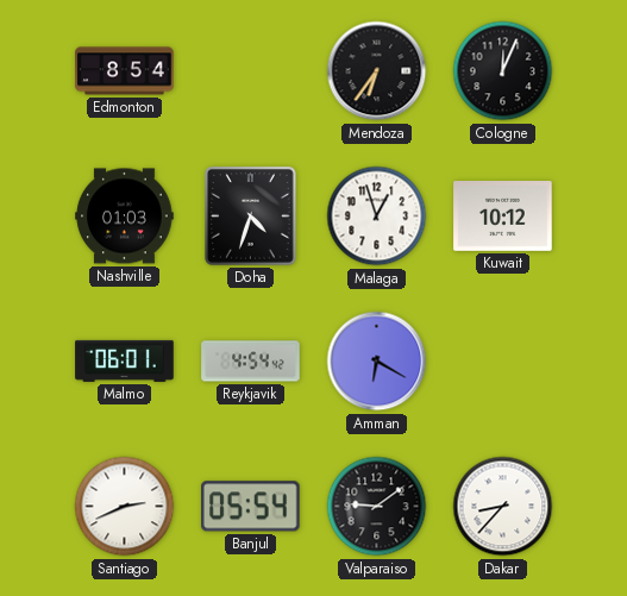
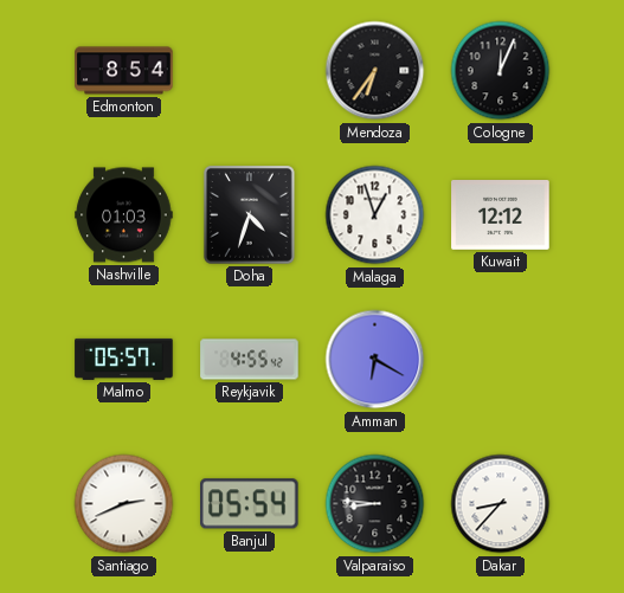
Kuwait: 10:12 -> 12:12
Malmo: 06:01 -> 05:57
Reykjavik: 4:54 -> 4:55
Valparaiso: 9:09 -> 8:46
